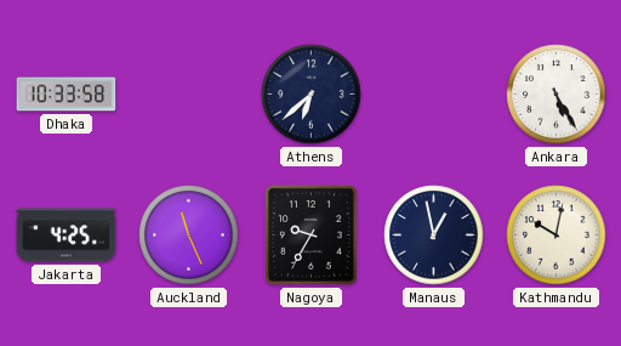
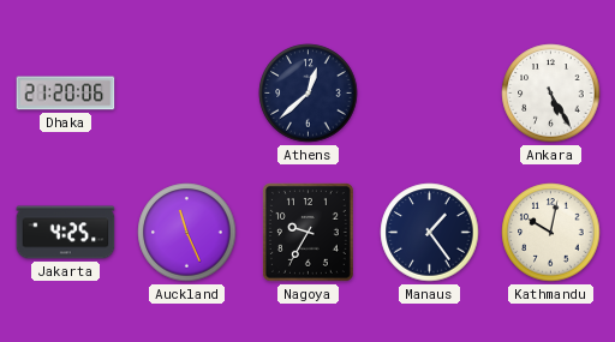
Dhaka: 10:33 -> 21:20
Athens: 6:38 -> 12:38
Manaus: 12:58 -> 1:24
